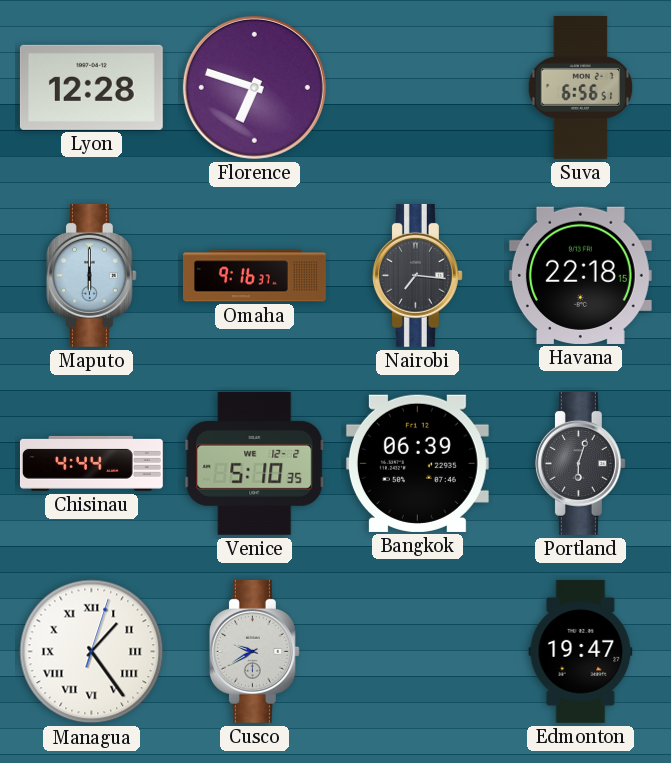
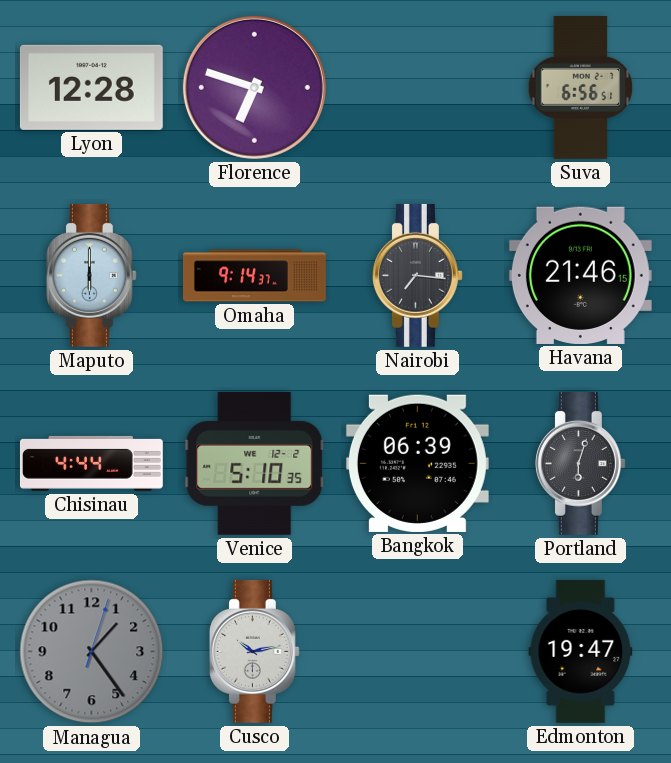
Omaha: 9:16 -> 9:14
Havana: 22:18 -> 21:46
Managua dial: white -> grey
Managua numerals: Roman -> Arabic
Cusco: 9:40 -> 10:13
